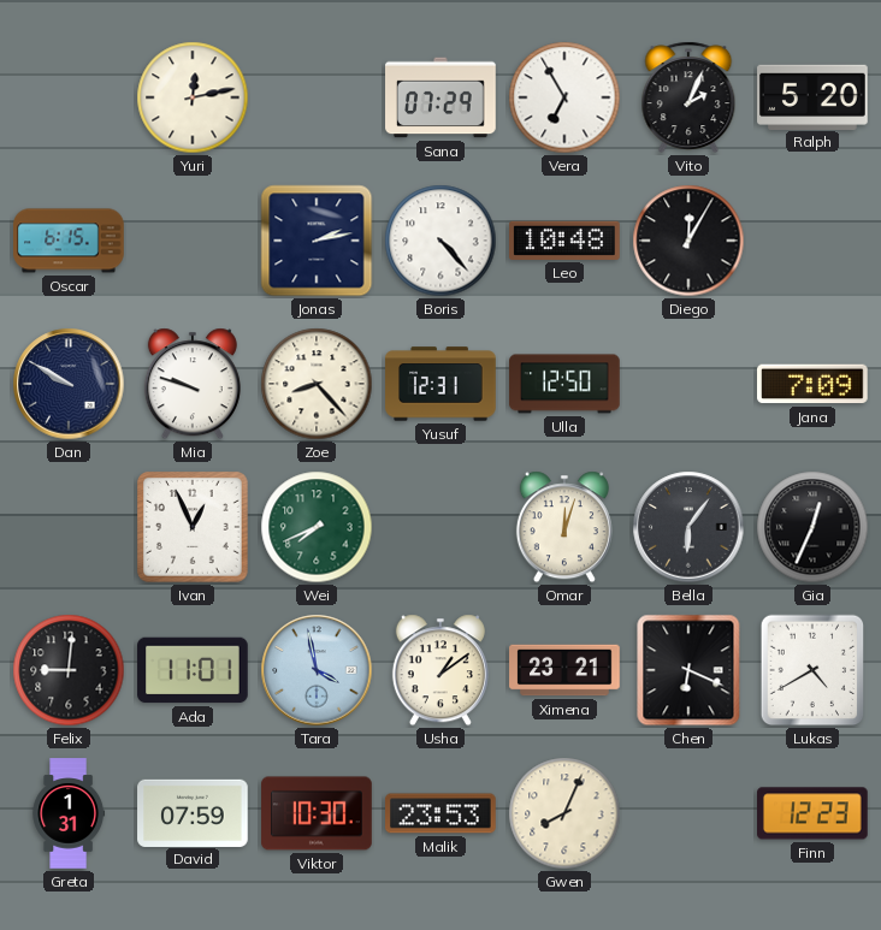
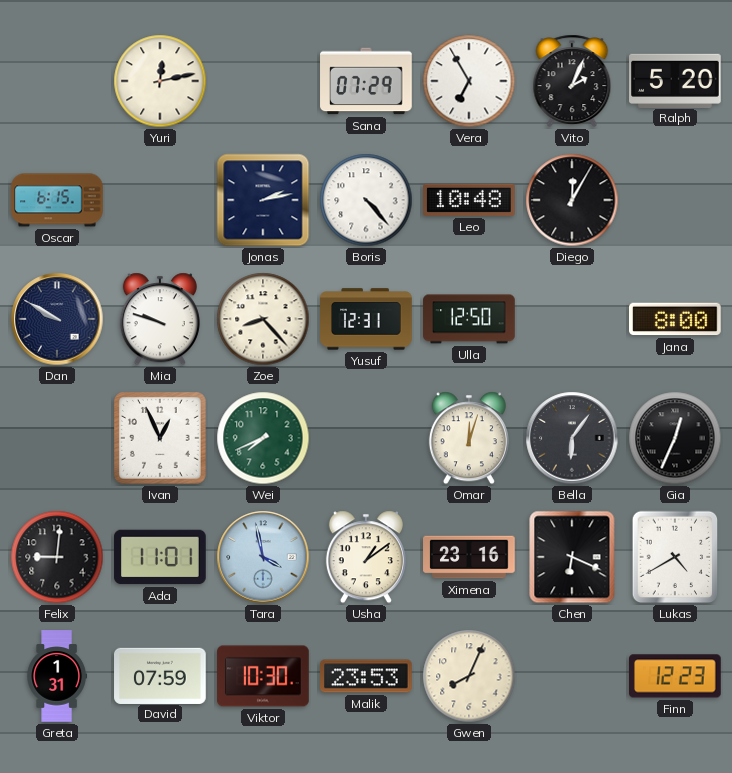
Jana: 7:09 -> 8:00
Ximena: 23:21 -> 23:16
